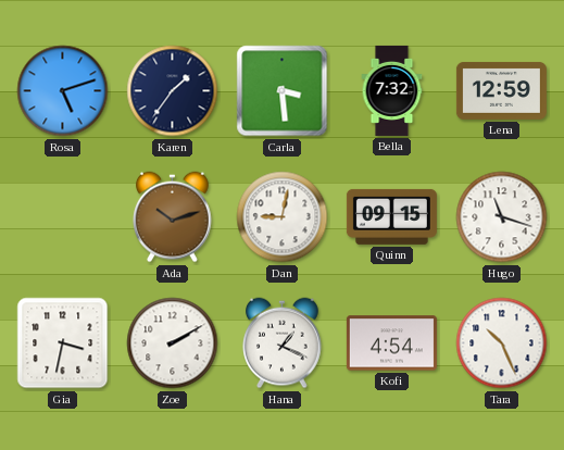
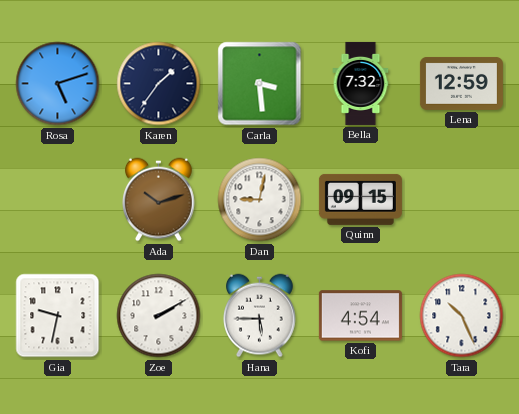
Hugo: 11:18 -> none
Gia: 3:32 -> 9:32
Hana: 1:19 -> 5:45
